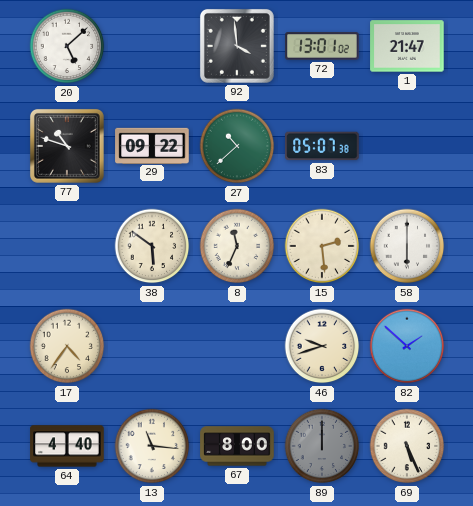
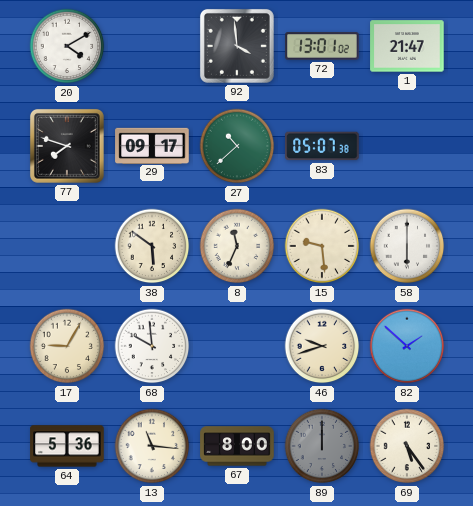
20: 5:08 -> 4:10
77: 10:48 -> 7:48
29: 09:22 -> 09:17
15: 2:29 -> 9:29
17: 4:36 -> 9:05
68: none -> 9:59
64: 4:40 -> 5:36
69: 5:26 -> 5:24
